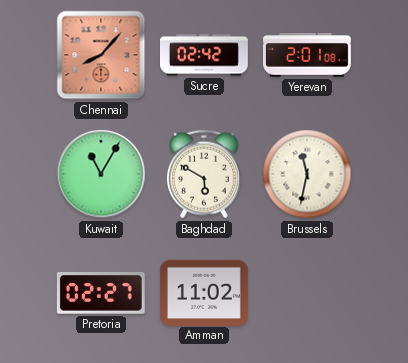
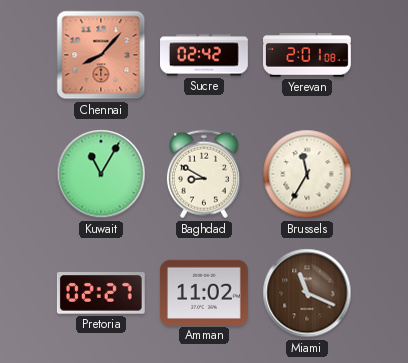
Baghdad: 5:50 -> 8:50
Brussels: 11:32 -> 11:35
Miami: none -> 11:19
